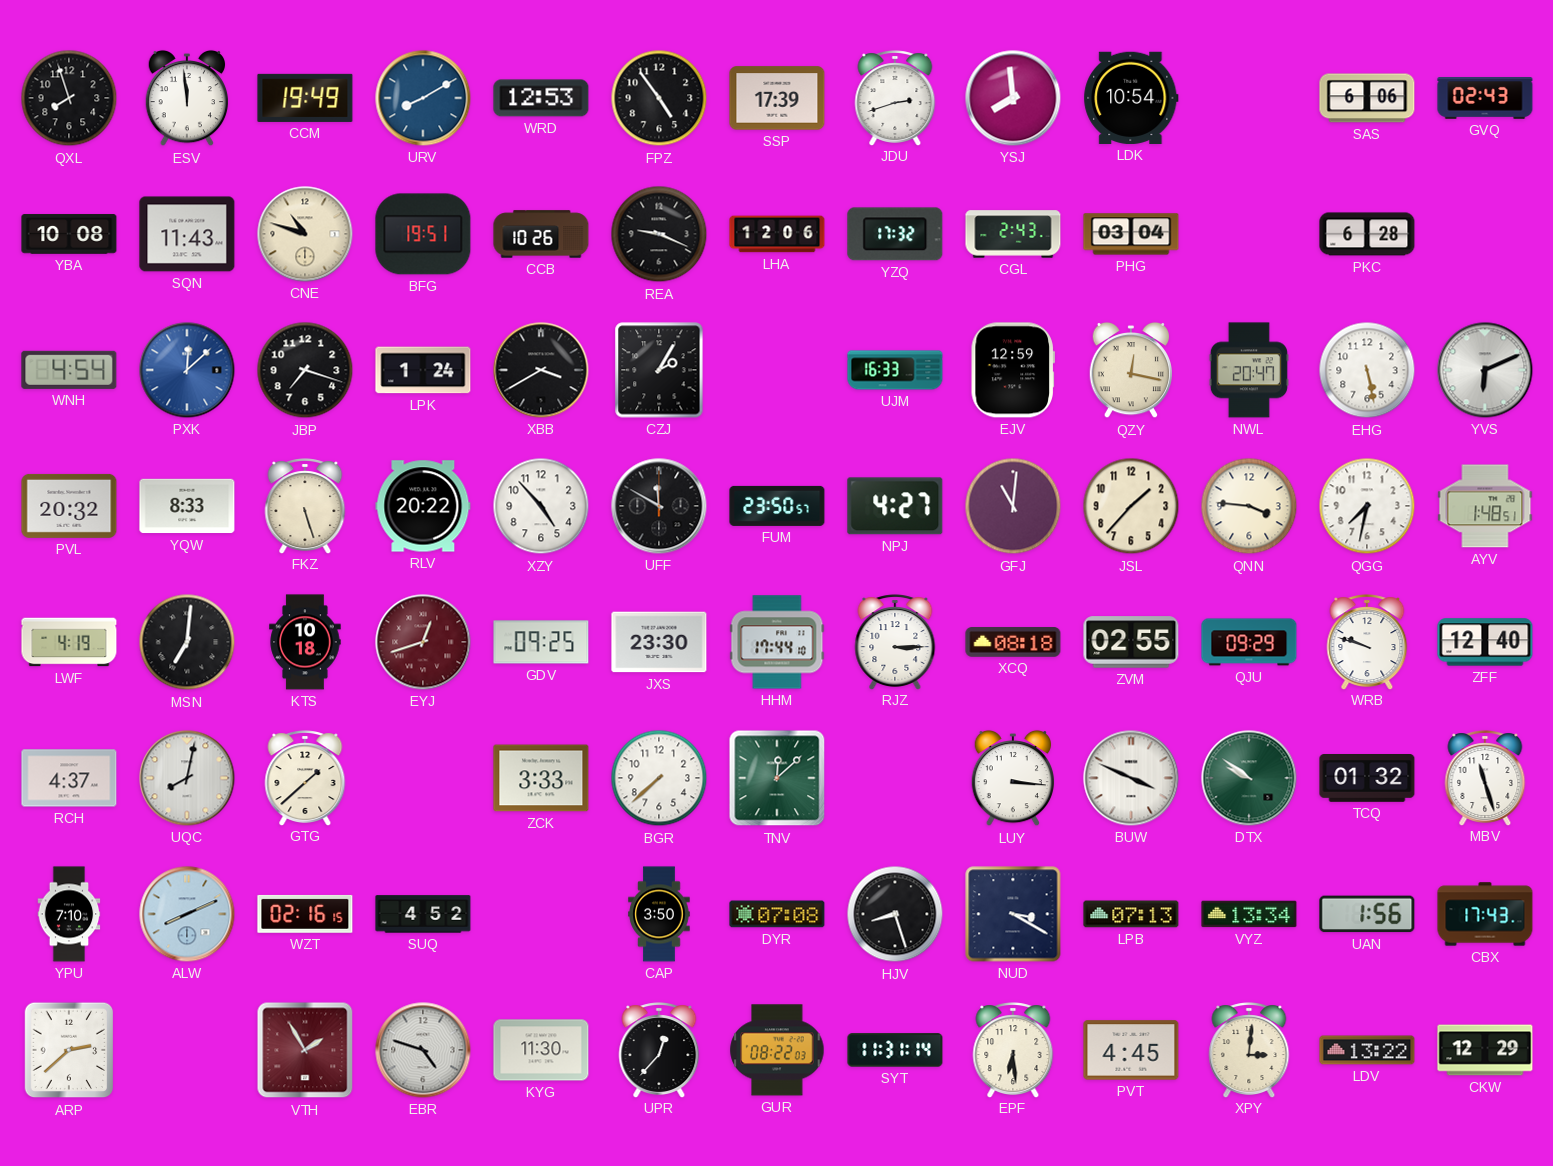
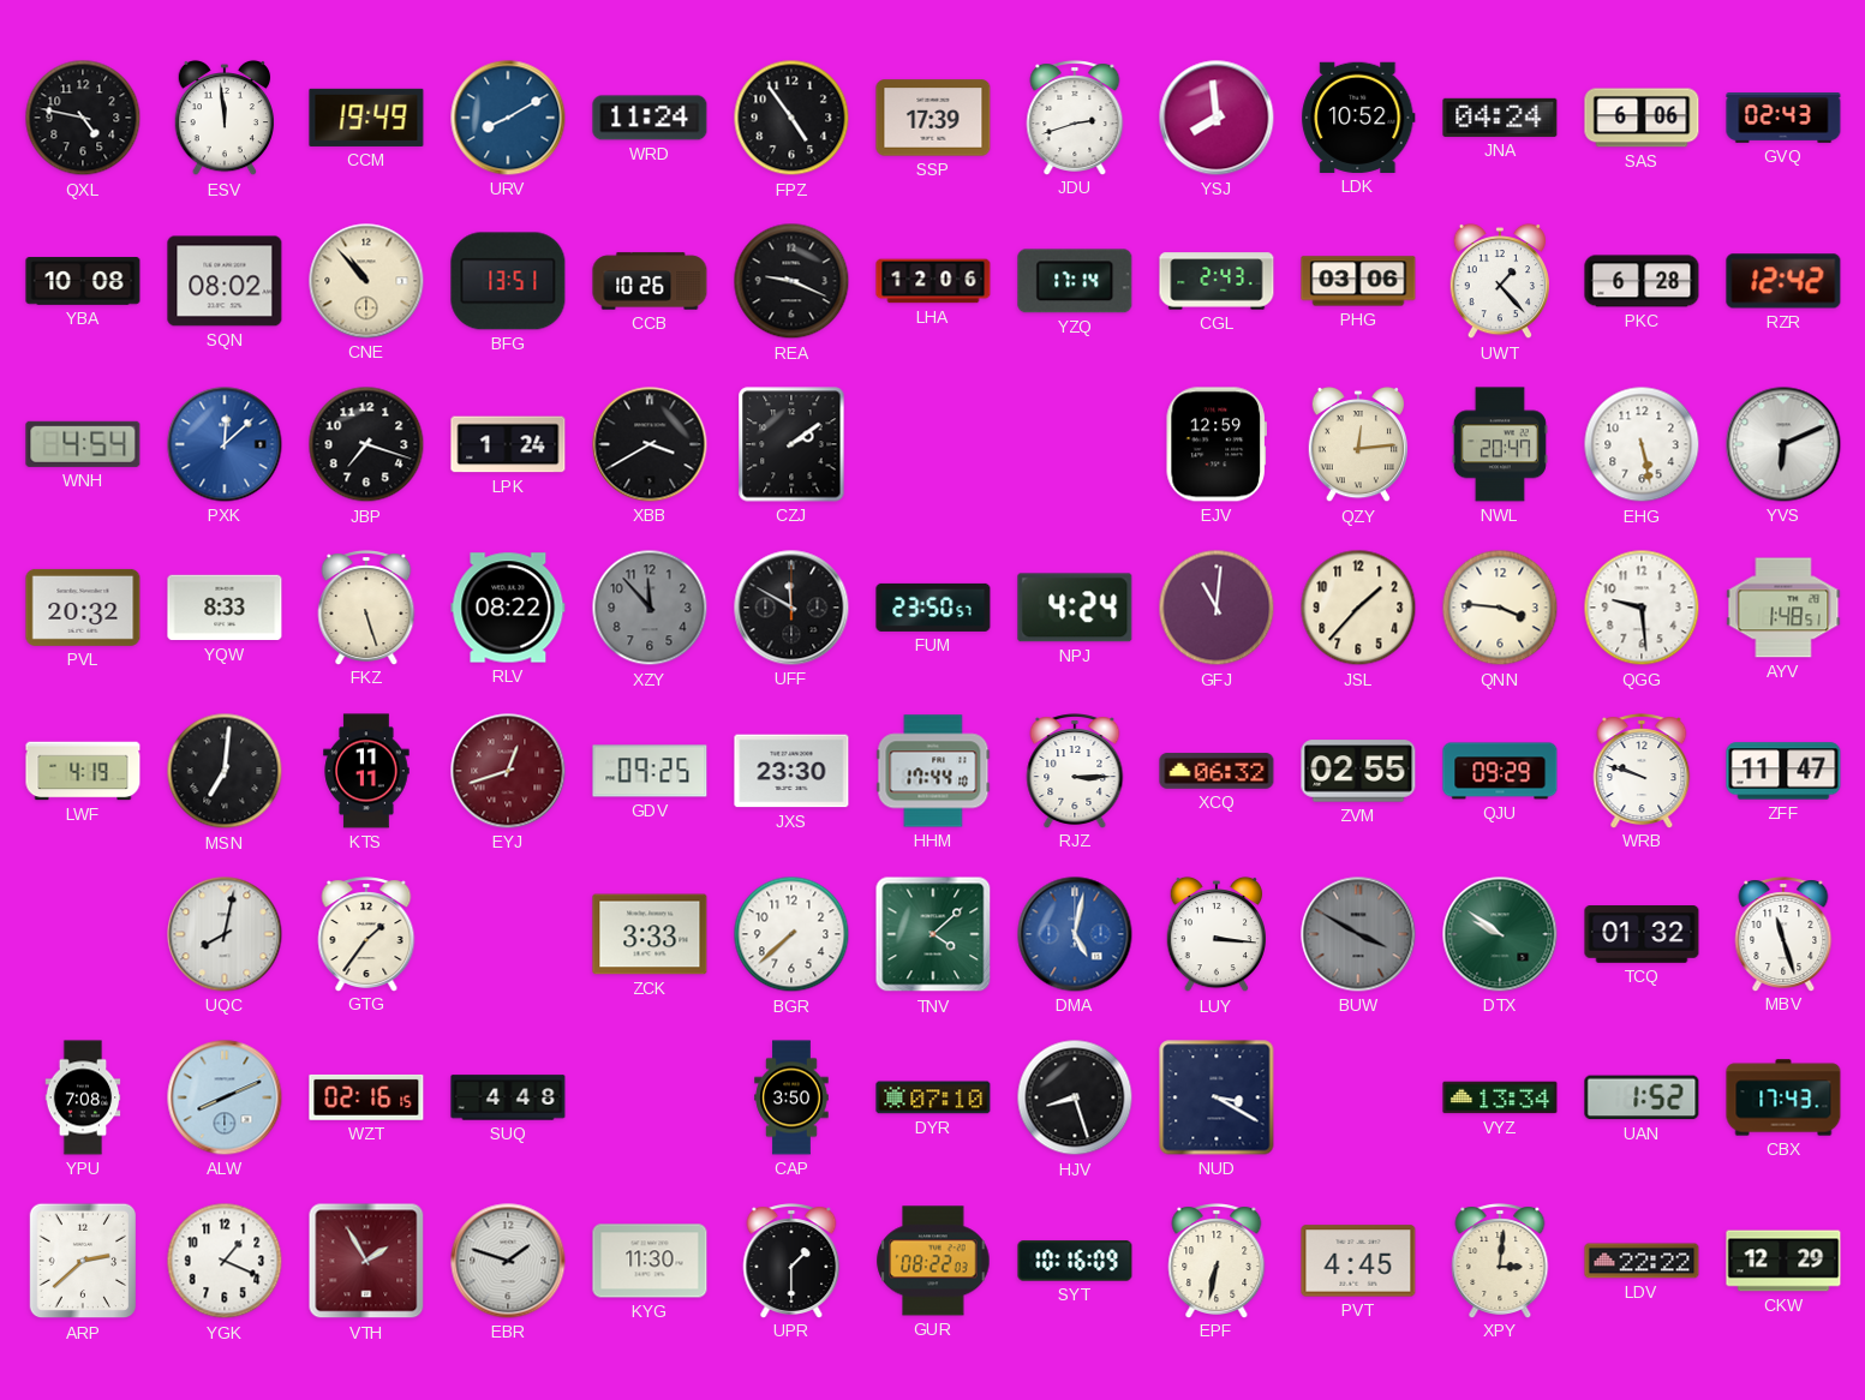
QXL: 7:57 -> 4:47
WRD: 12:53 -> 11:24
LDK: 10:54 -> 10:52
JNA: none -> 04:24
SQN: 11:43 -> 08:02
CNE: 10:48 -> 10:53
BFG: 19:51 -> 13:51
YZQ: 17:32 -> 17:14
PHG: 03:04 -> 03:06
UWT: none -> 1:23
RZR: none -> 12:42
CZJ: 2:05 -> 2:09
UJM: 16:33 -> none
QZY: 12:17 -> 12:14
RLV: 20:22 -> 08:22
XZY: 4:53 -> 11:53
XZY dial: white -> grey
NPJ: 4:27 -> 4:24
QGG: 7:32 -> 9:29
KTS: 10:18 -> 11:11
XCQ: 08:18 -> 06:32
ZFF: 12:40 -> 11:47
RCH: 4:37 -> none
GTG: 1:38 -> 1:36
TNV: 12:08 -> 4:08
DMA: none -> 5:02
BUW: 3:49 -> 3:50
BUW dial: white -> grey
YPU: 7:10 -> 7:08
SUQ: 4:52 -> 4:48
DYR: 07:08 -> 07:10
LPB: 07:13 -> none
UAN: 1:56 -> 1:52
YGK: none -> 1:19
EBR: 4:48 -> 1:48
UPR: 12:37 -> 1:30
SYT: 11:31 -> 10:16
EPF: 6:29 -> 6:32
LDV: 13:22 -> 22:22
